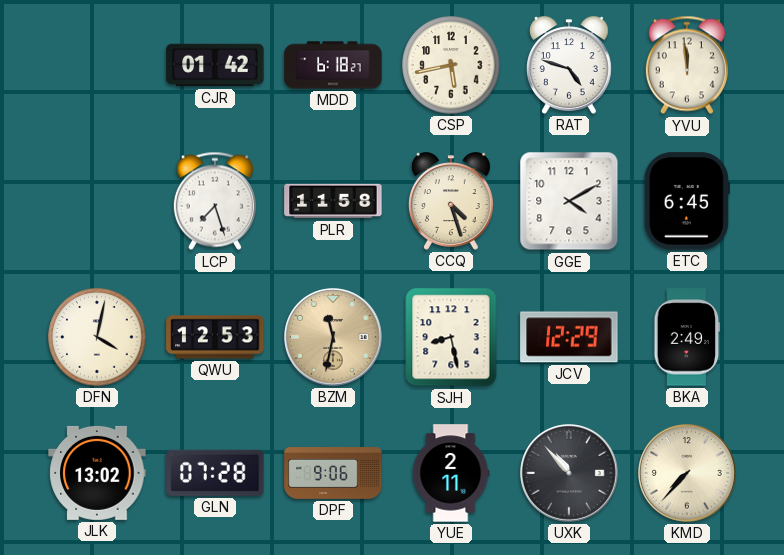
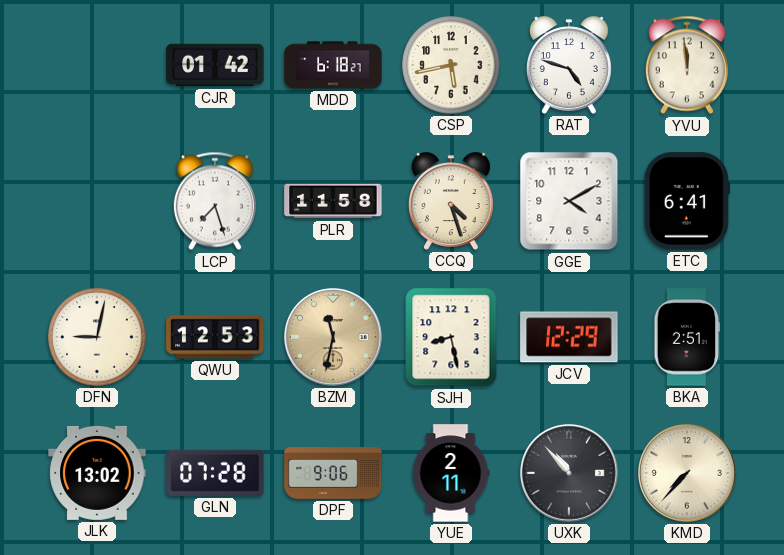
ETC: 6:45 -> 6:41
DFN: 4:02 -> 9:02
BKA: 2:49 -> 2:51
